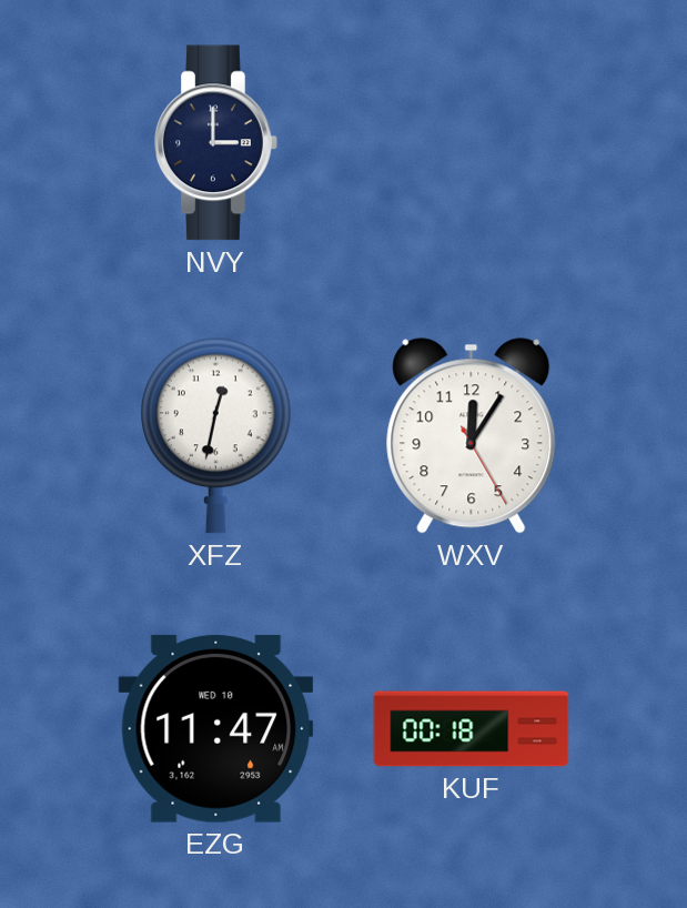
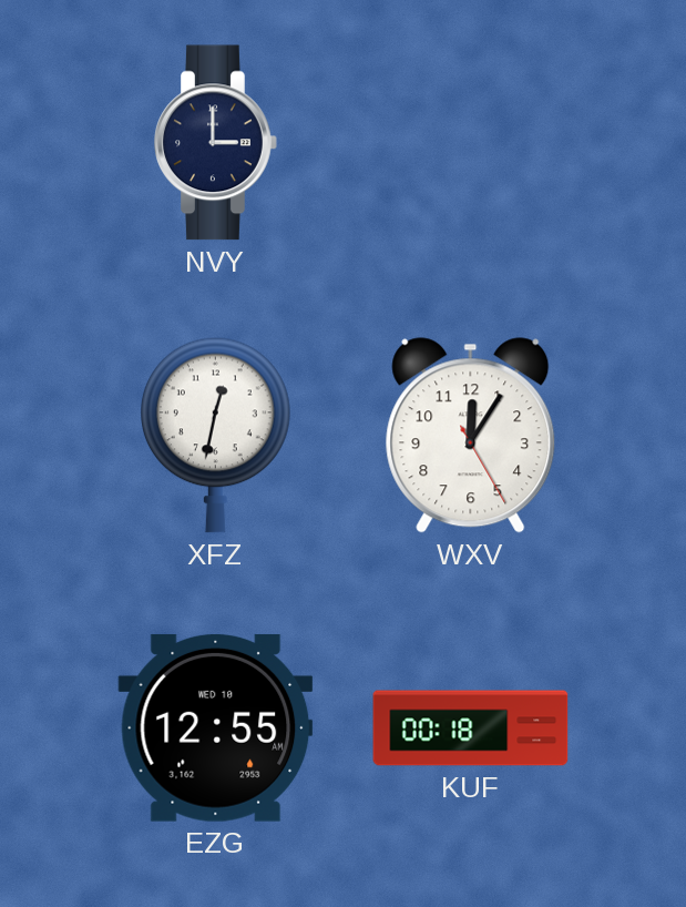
EZG: 11:47 -> 12:55
